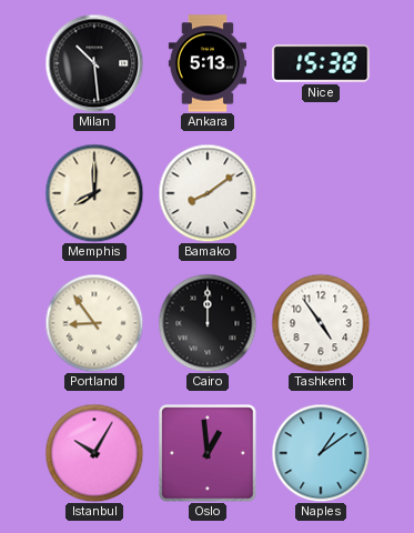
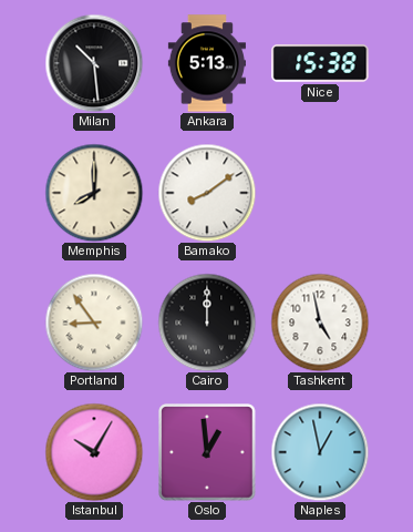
Tashkent: 4:54 -> 4:58
Naples: 1:09 -> 12:58
